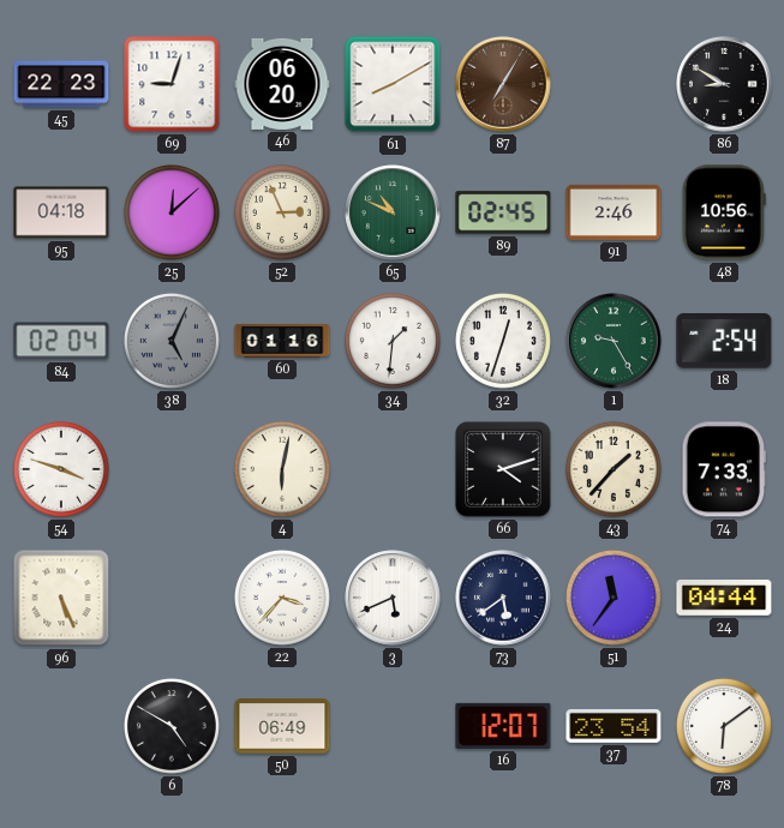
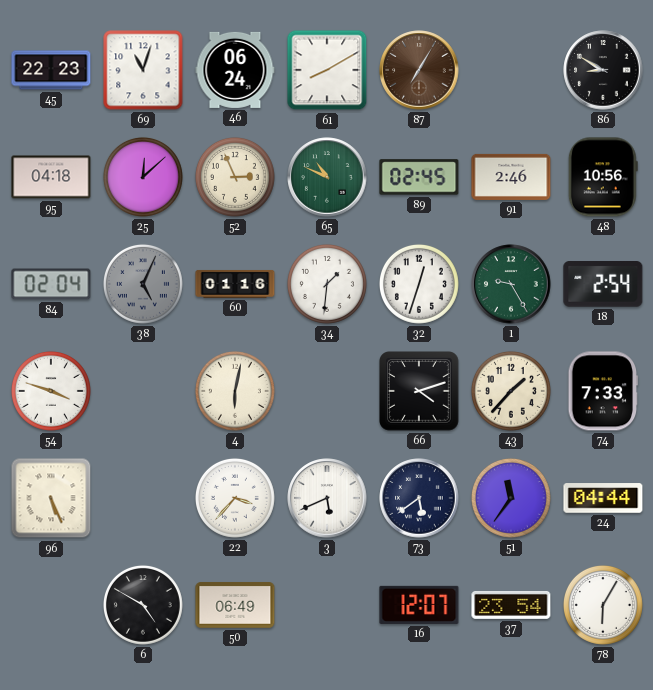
69: 9:03 -> 11:03
46: 06:20 -> 06:24
78: 6:09 -> 6:05
